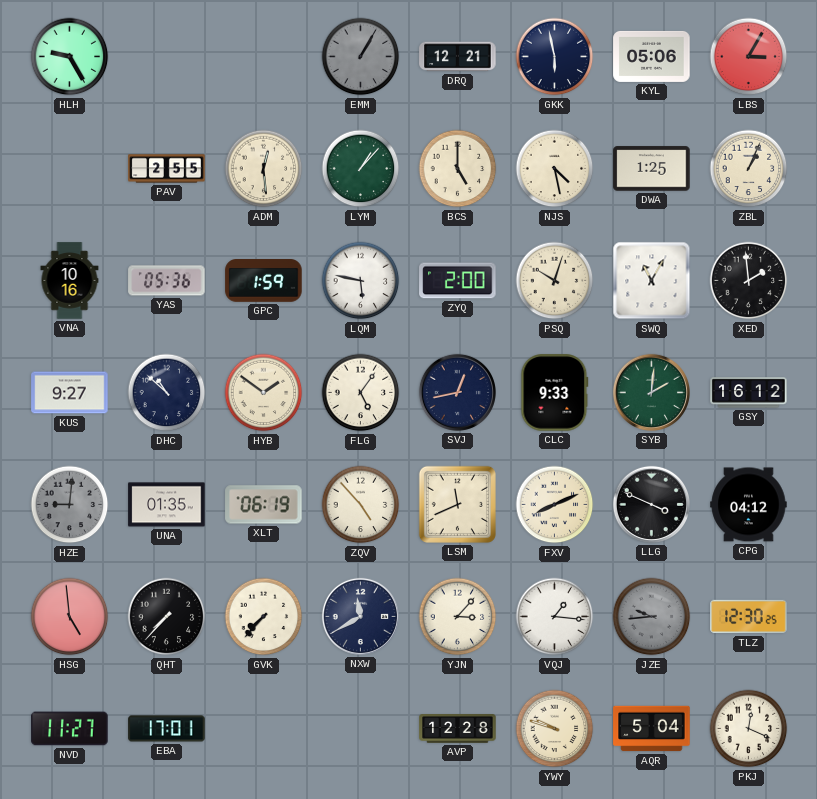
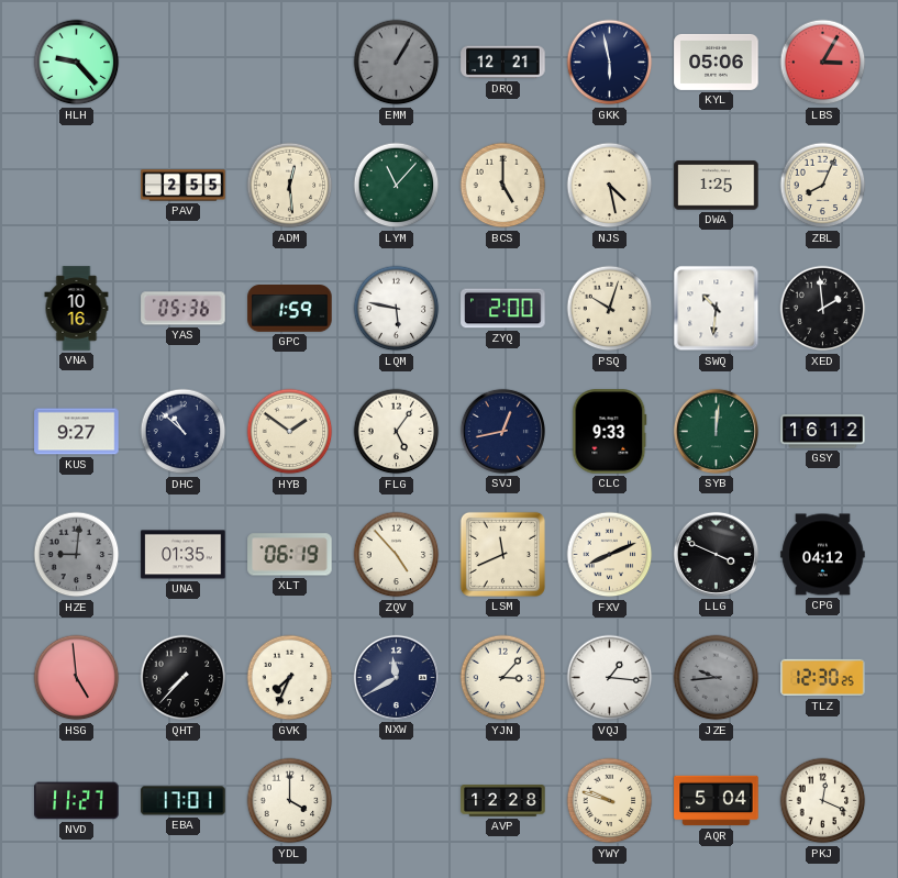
HLH: 9:25 -> 9:23
LYM: 1:07 -> 11:07
ZBL: 1:04 -> 8:04
SWQ: 11:05 -> 10:31
SYB: 2:01 -> 12:01
GVK: 7:37 -> 7:34
YDL: none -> 4:00
